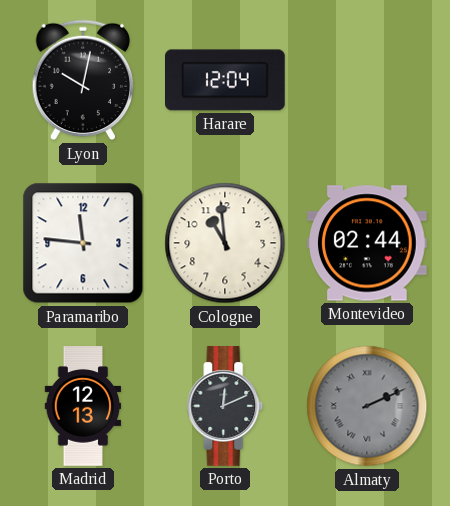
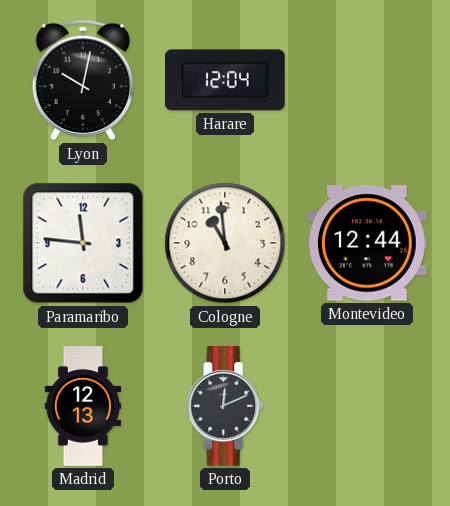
Montevideo: 02:44 -> 12:44
Almaty: 2:11 -> none
